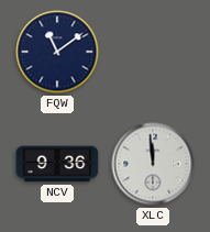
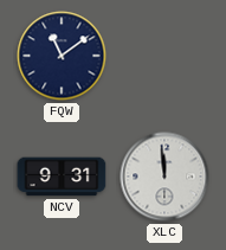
NCV: 9:36 -> 9:31
